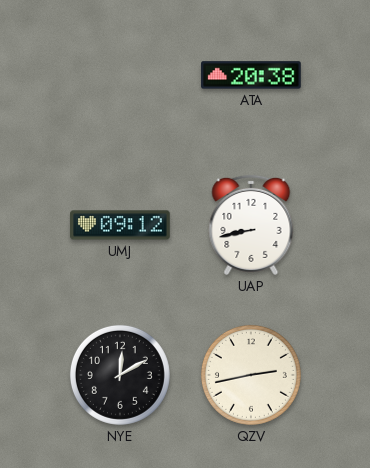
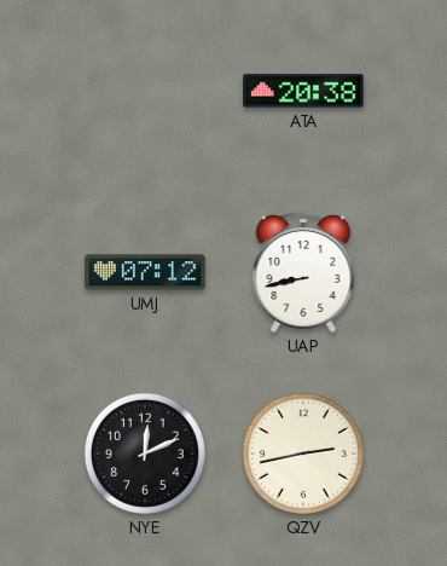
UMJ: 09:12 -> 07:12
NYE: 12:10 -> 12:11
